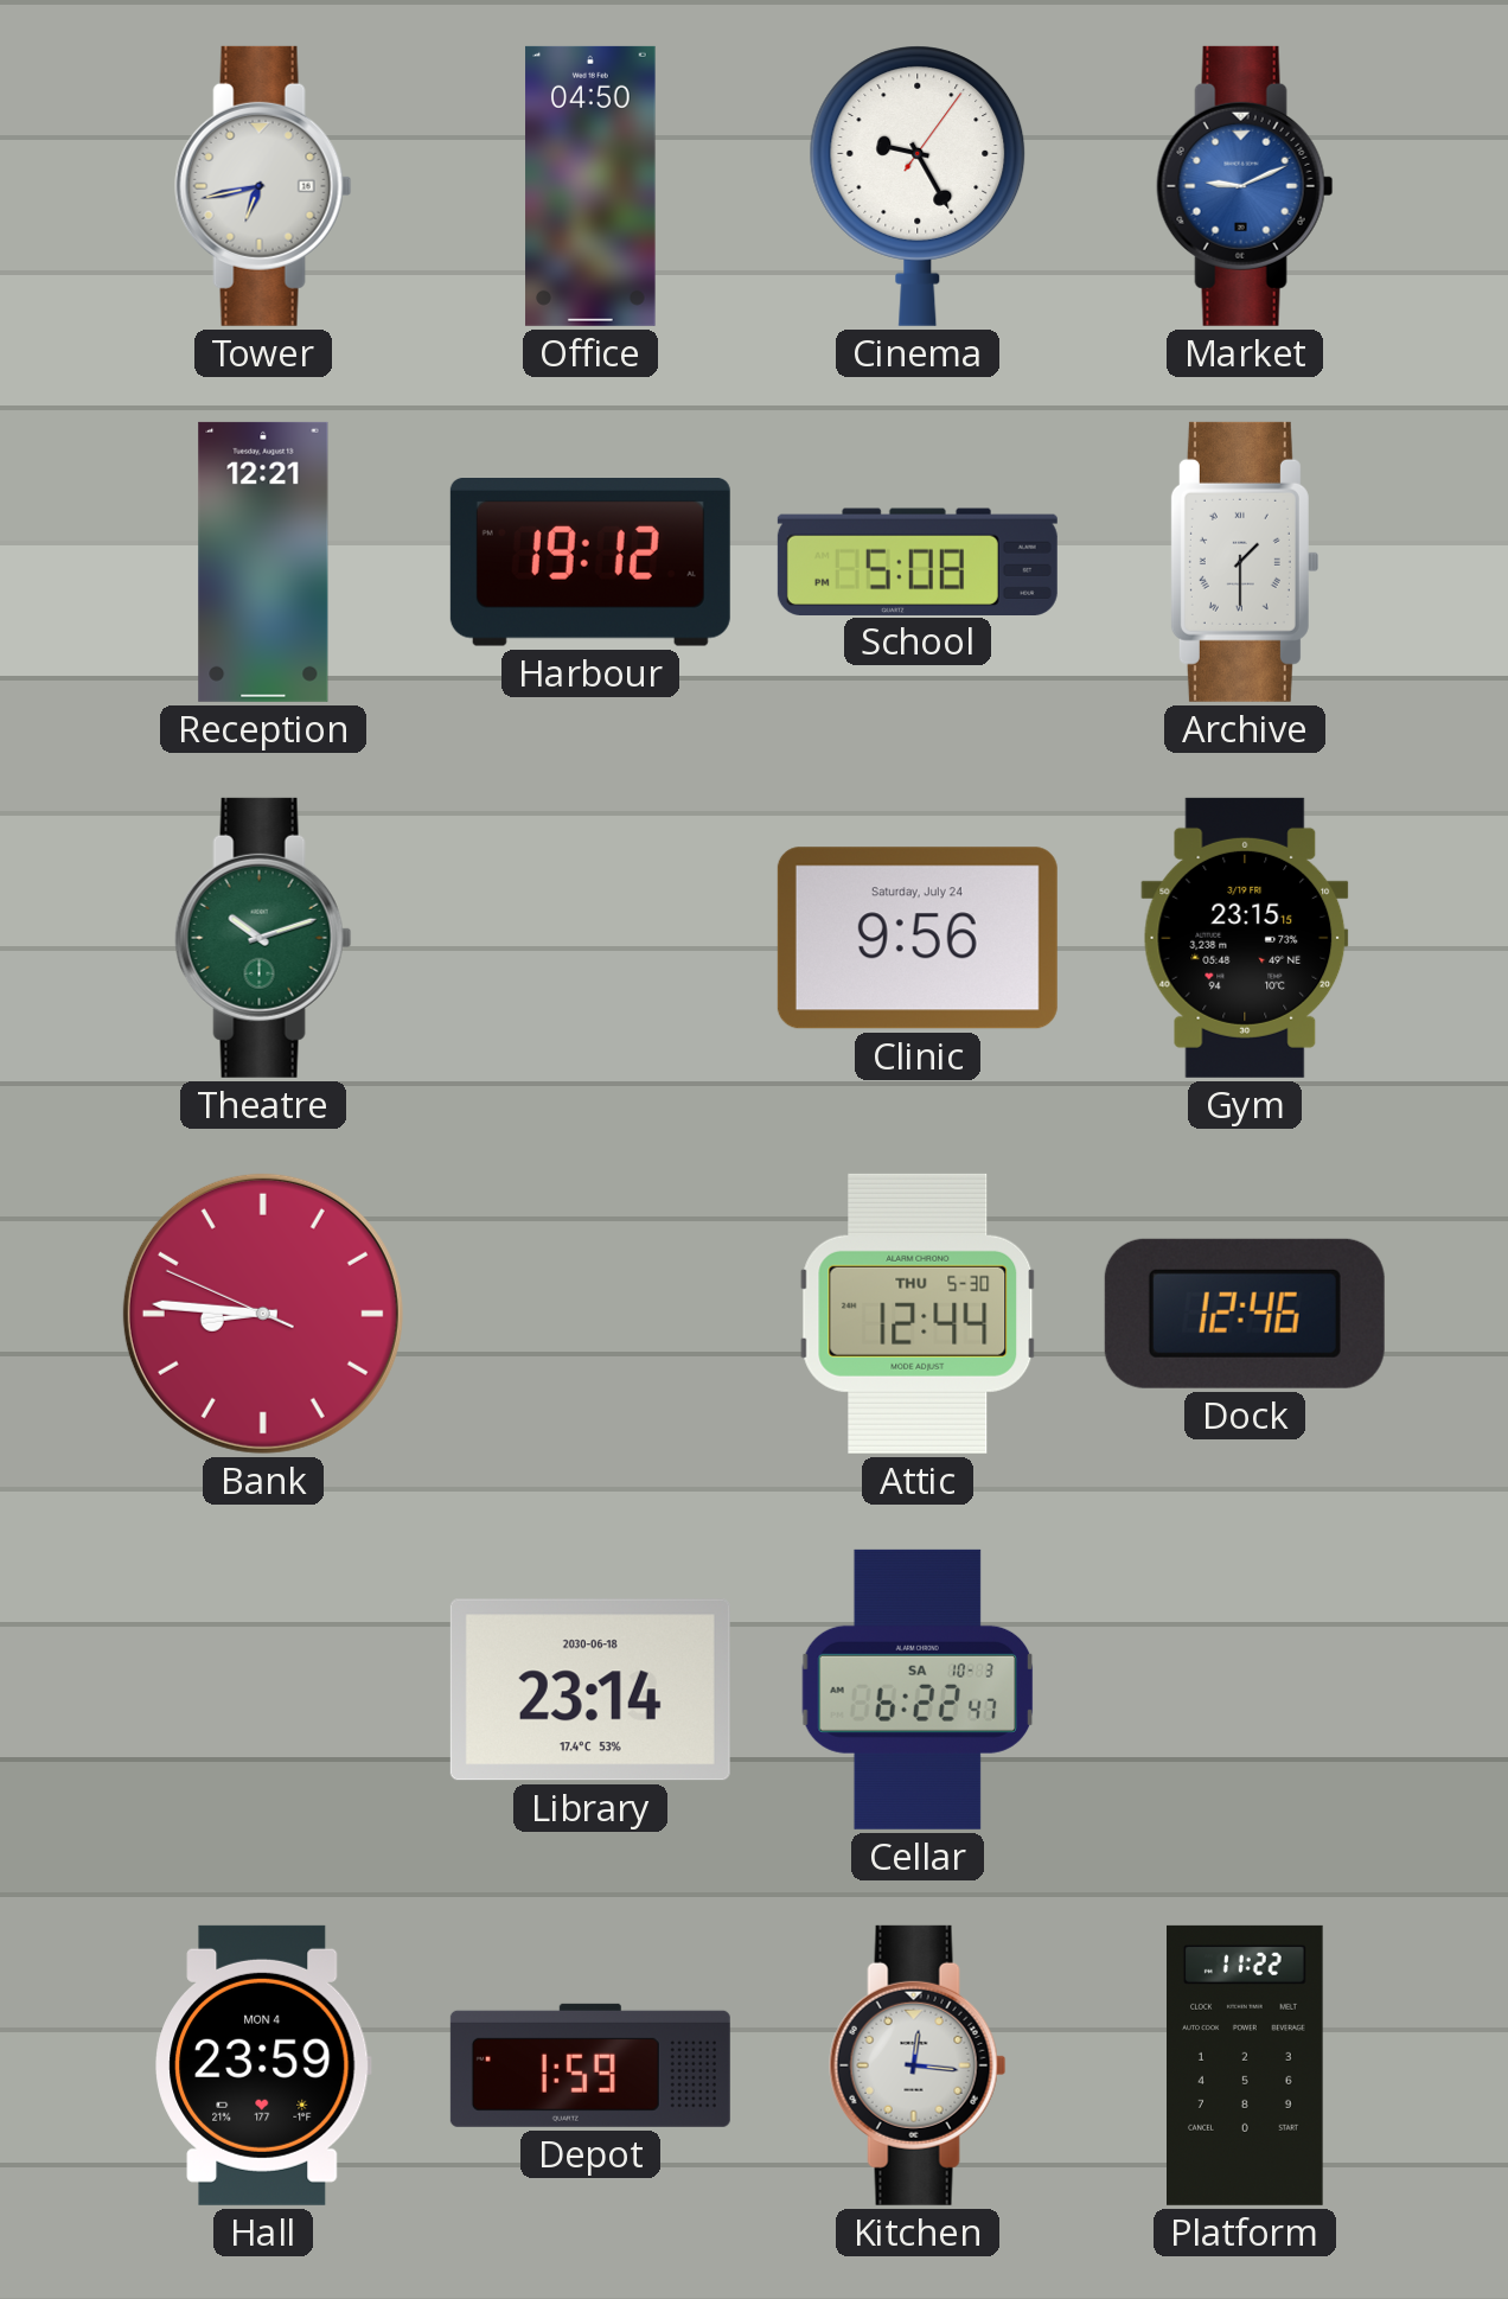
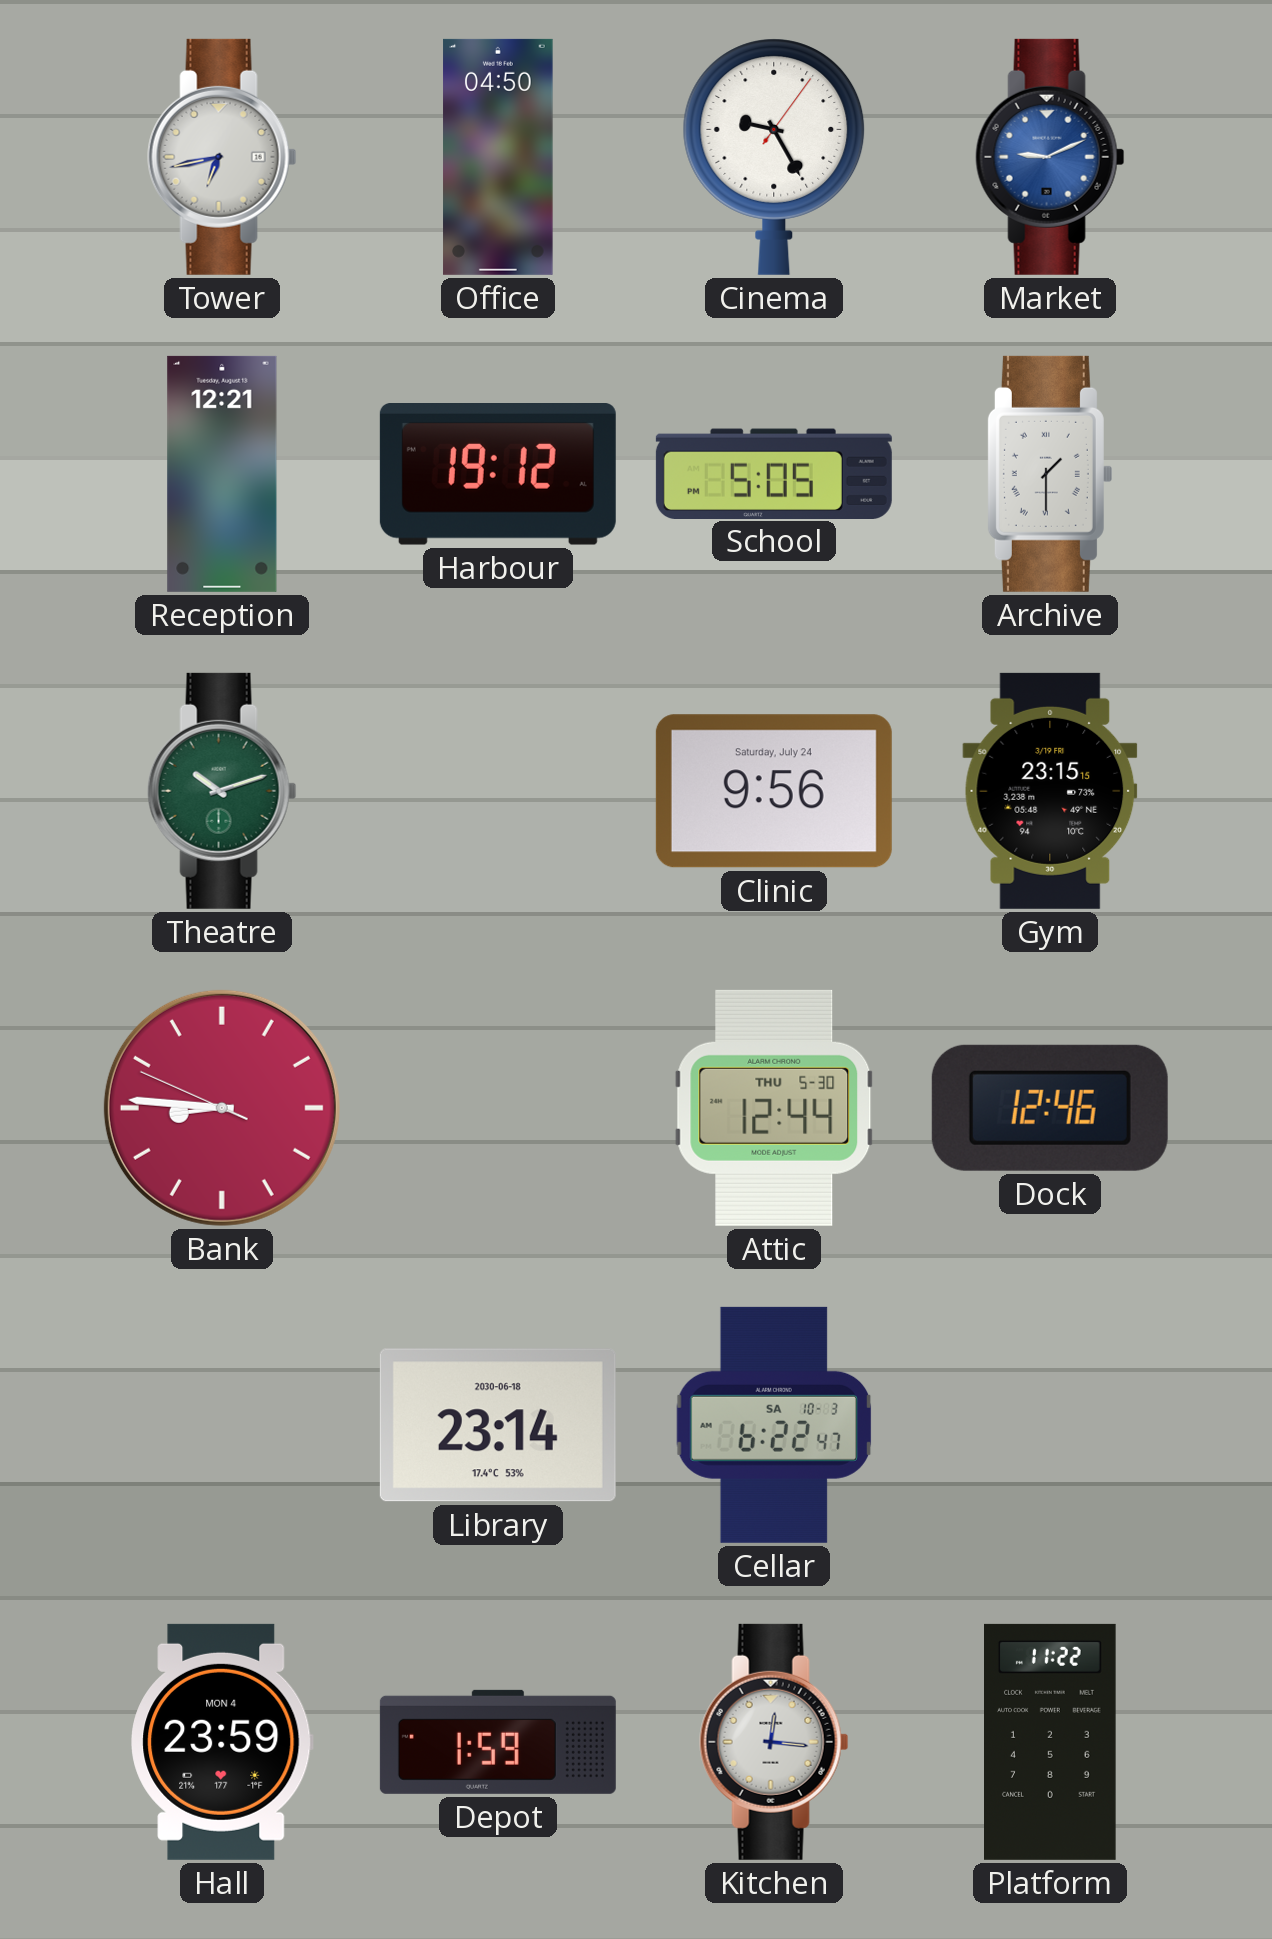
School: 5:08 -> 5:05
